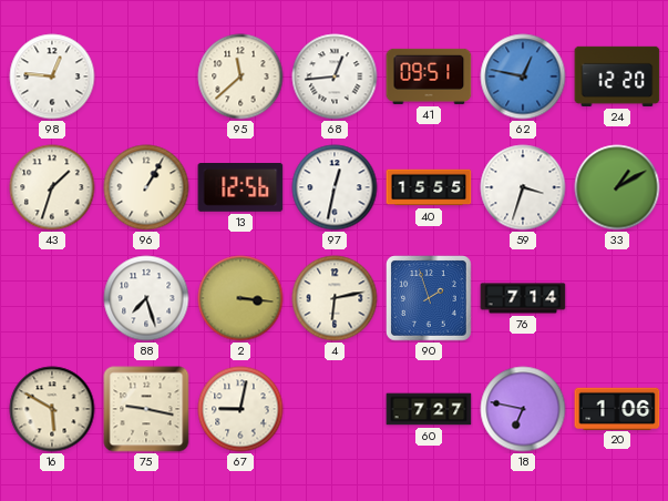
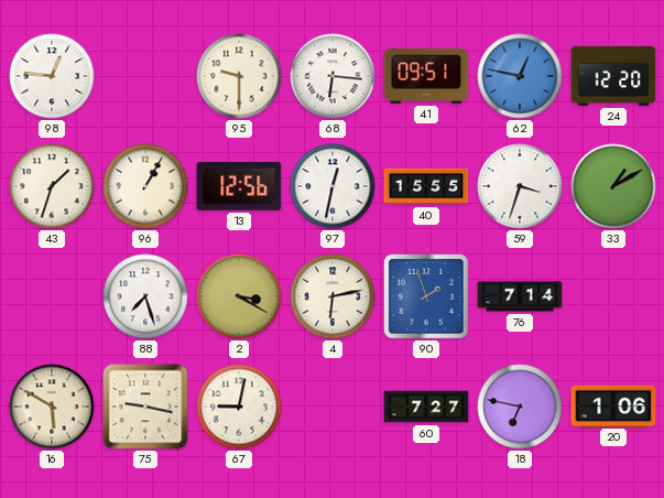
95: 11:38 -> 9:30
68: 12:44 -> 6:16
2: 3:16 -> 3:20
